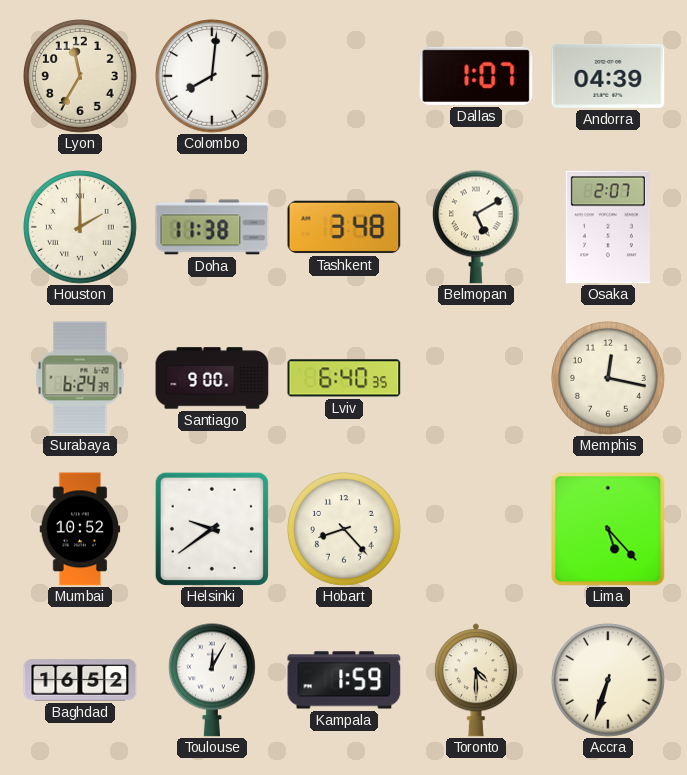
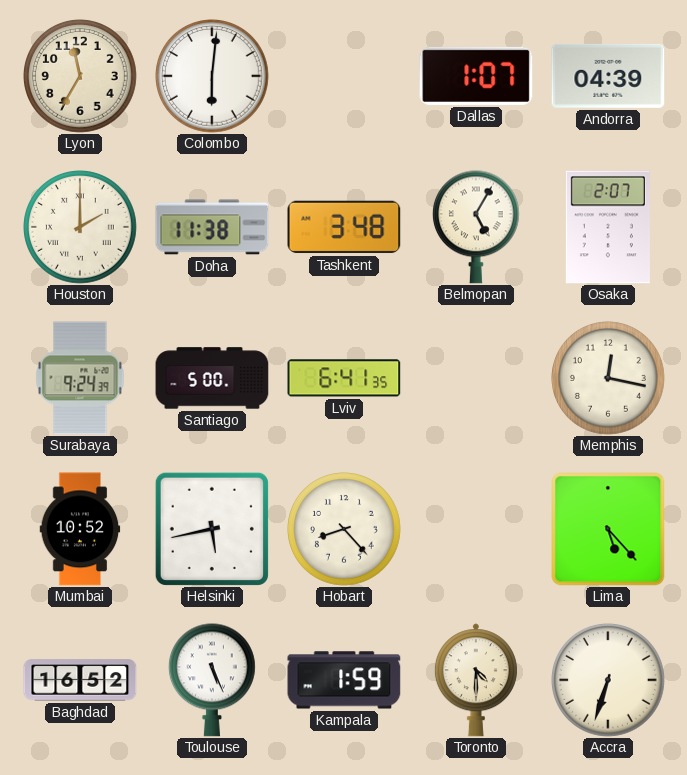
Colombo: 8:01 -> 6:01
Belmopan: 5:10 -> 5:05
Surabaya: 6:24 -> 9:24
Santiago: 9:00 -> 5:00
Lviv: 6:40 -> 6:41
Helsinki: 9:39 -> 5:43
Toulouse: 12:05 -> 5:26
